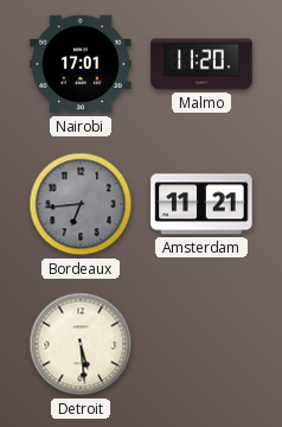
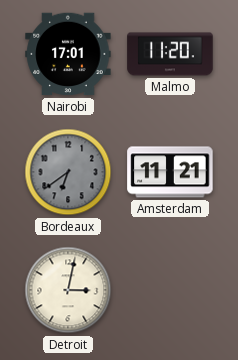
Bordeaux: 6:44 -> 6:39
Detroit: 5:29 -> 3:02
